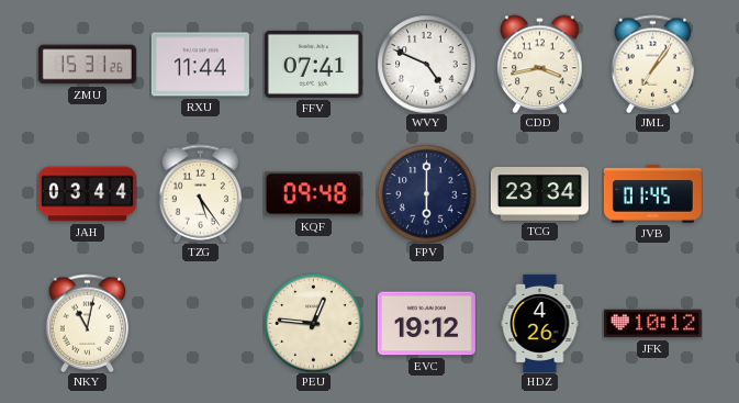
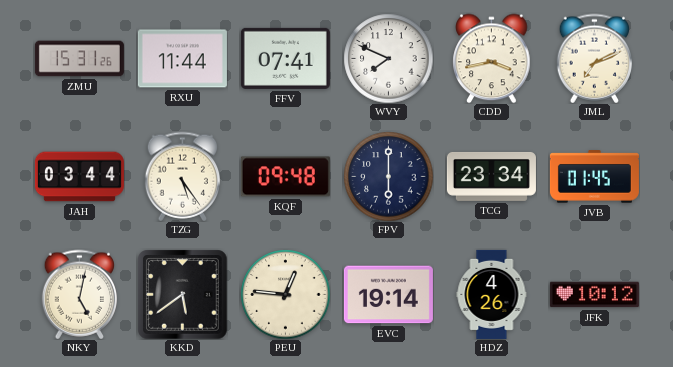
WVY: 4:49 -> 7:49
JML: 7:06 -> 7:11
NKY: 11:02 -> 5:02
KKD: none -> 5:39
EVC: 19:12 -> 19:14
